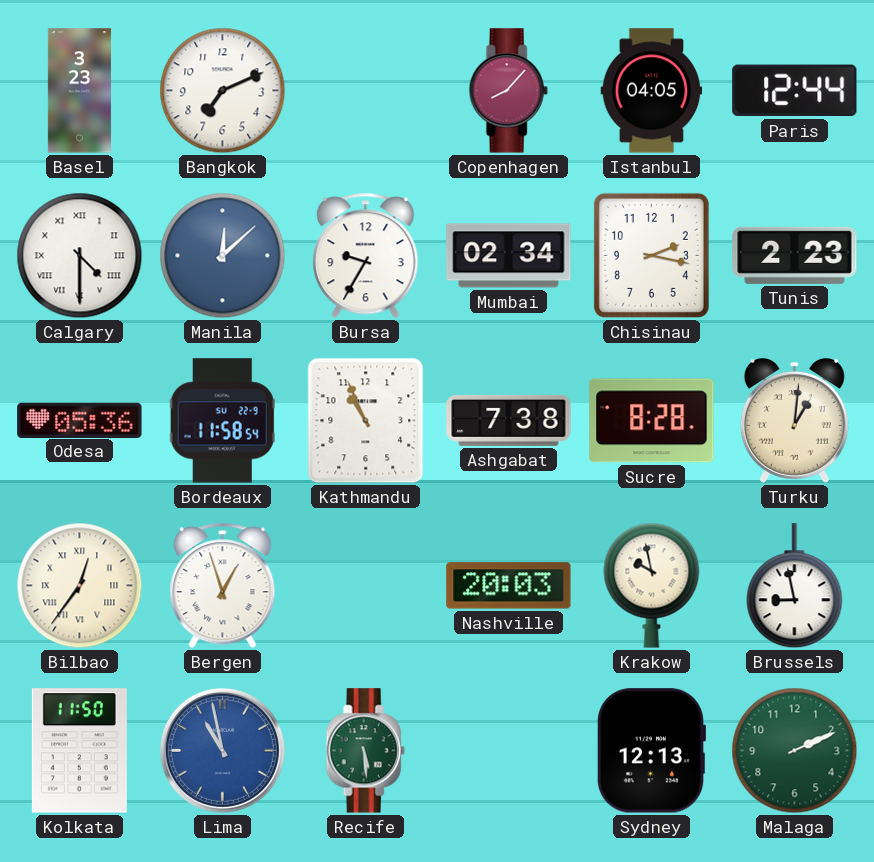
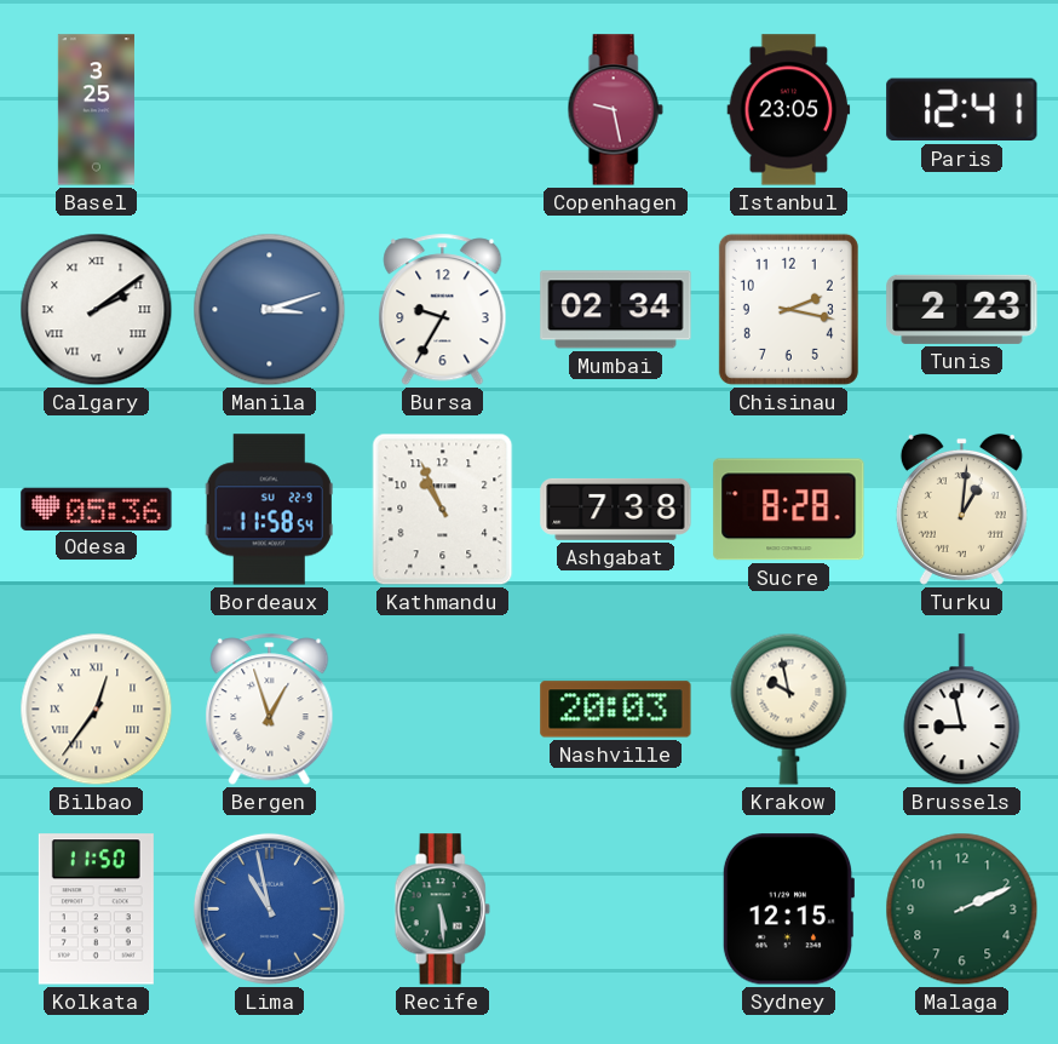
Basel: 3:23 -> 3:25
Bangkok: 7:11 -> none
Copenhagen: 8:07 -> 9:28
Istanbul: 04:05 -> 23:05
Paris: 12:44 -> 12:41
Calgary: 4:30 -> 2:09
Manila: 12:08 -> 3:12
Sydney: 12:13 -> 12:15
